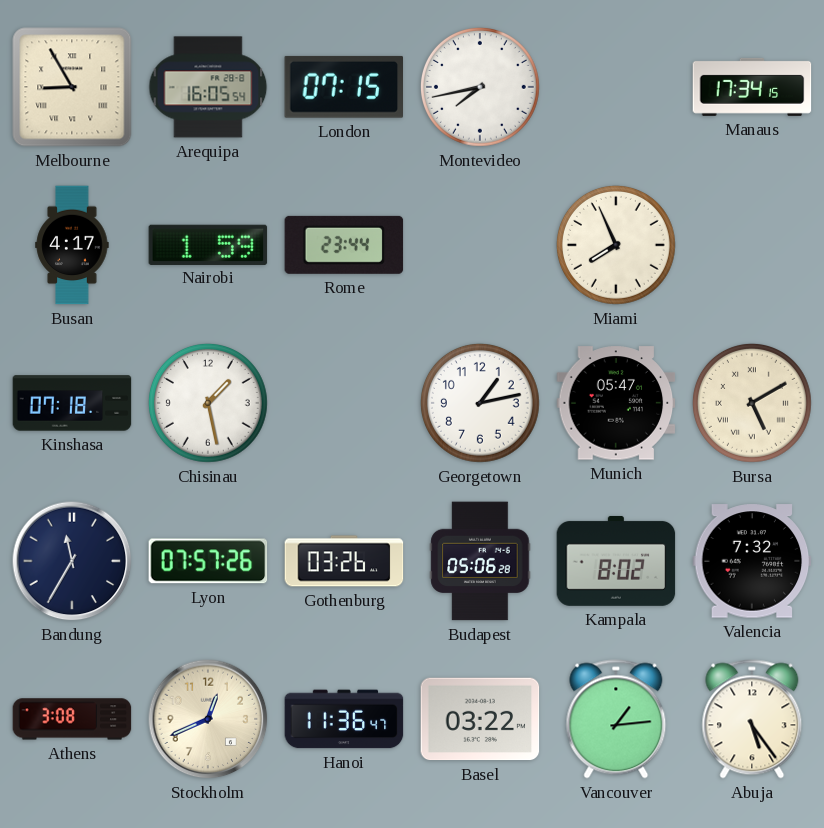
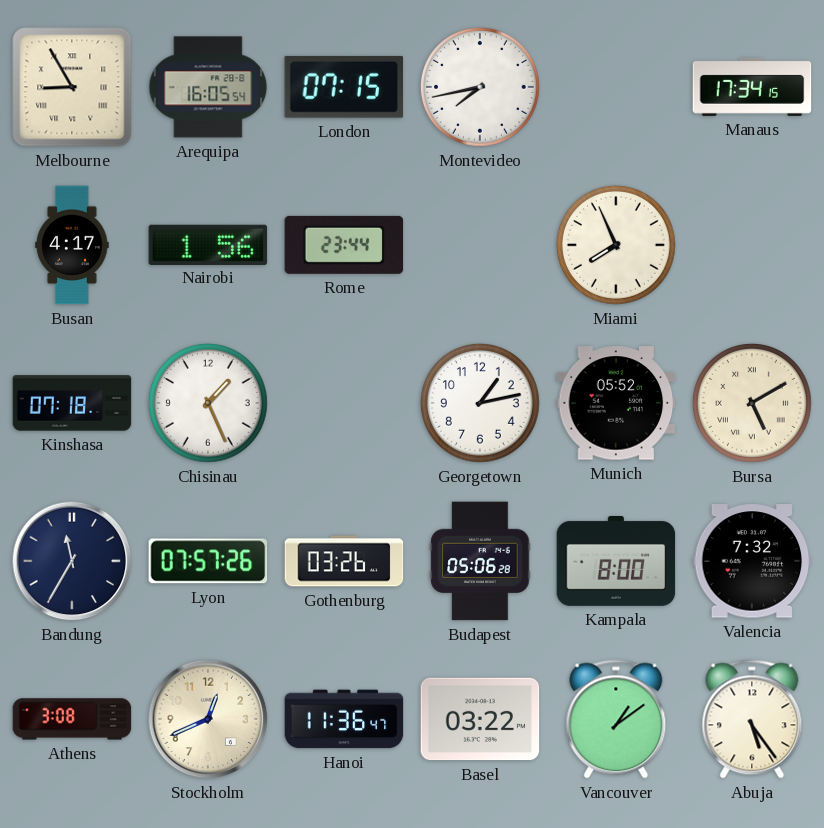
Nairobi: 1:59 -> 1:56
Chisinau: 1:28 -> 1:26
Munich: 05:47 -> 05:52
Kampala: 8:02 -> 8:00
Vancouver: 1:14 -> 1:09
